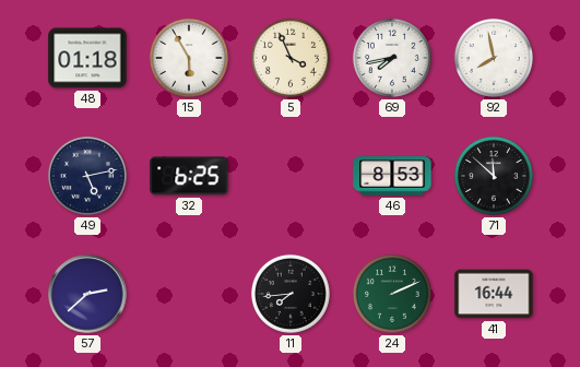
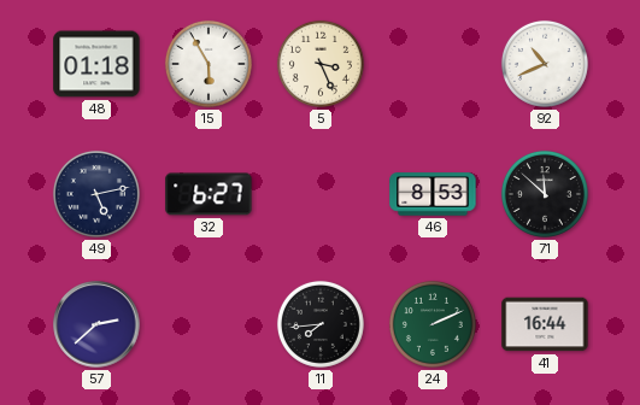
5: 3:56 -> 3:26
69: 7:43 -> none
92: 7:58 -> 10:41
32: 6:25 -> 6:27
